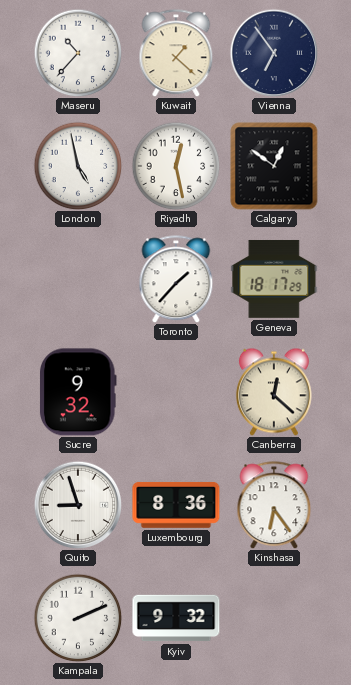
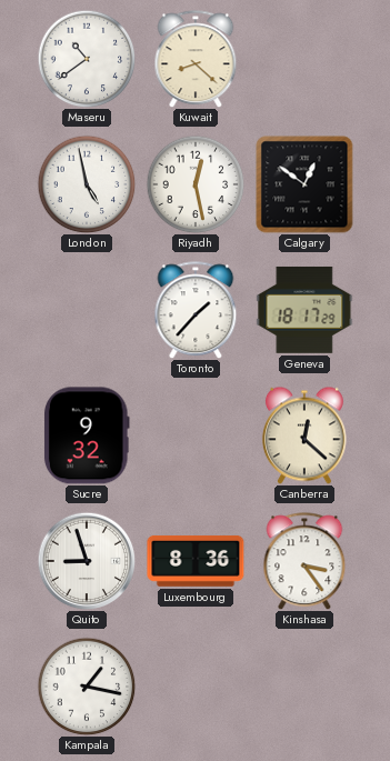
Maseru: 10:37 -> 10:39
Kuwait: 1:22 -> 8:22
Vienna: 6:54 -> none
Kinshasa: 6:24 -> 3:24
Kampala: 2:11 -> 1:17
Kyiv: 9:32 -> none
